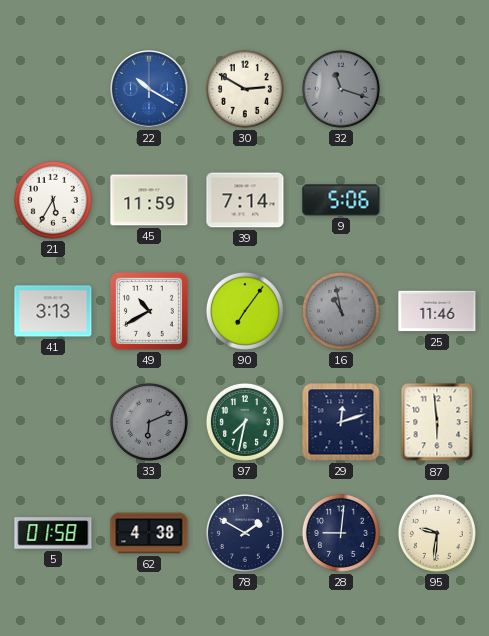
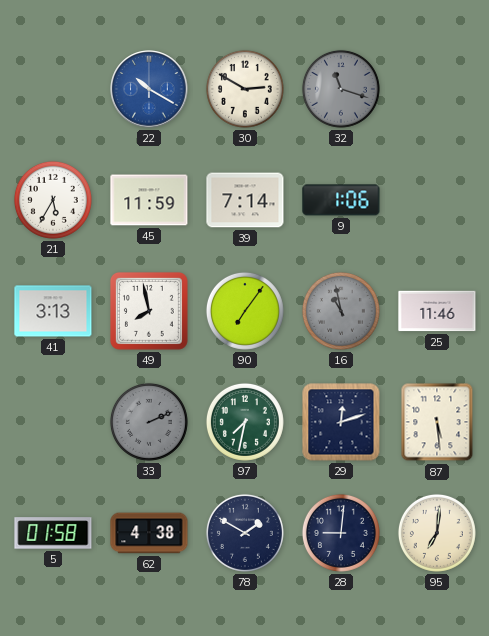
9: 5:06 -> 1:06
49: 10:40 -> 7:58
33: 6:11 -> 2:11
87: 5:59 -> 5:29
95: 9:31 -> 7:01
